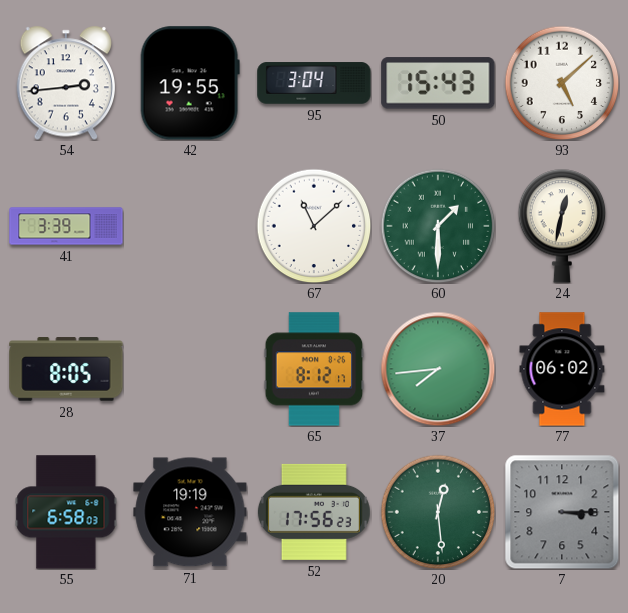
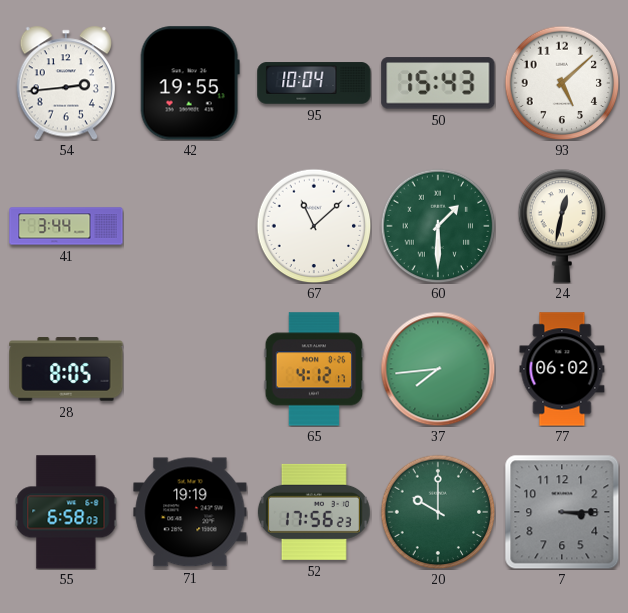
95: 3:04 -> 10:04
41: 3:39 -> 3:44
65: 8:12 -> 4:12
20: 12:29 -> 10:00
